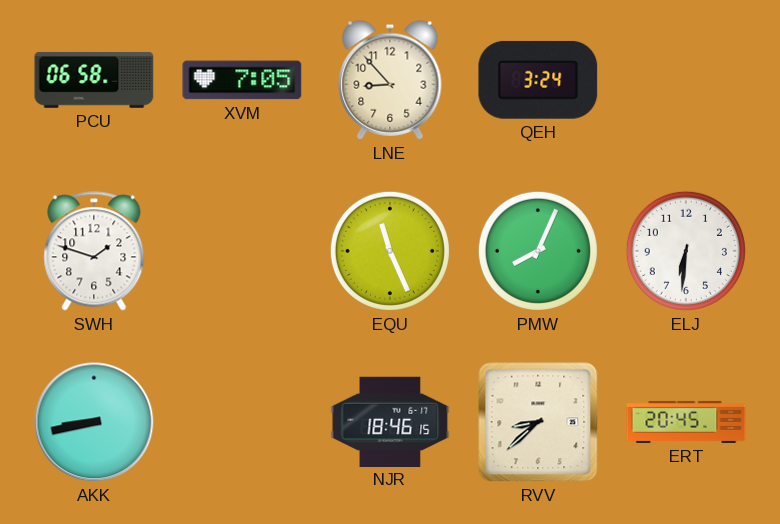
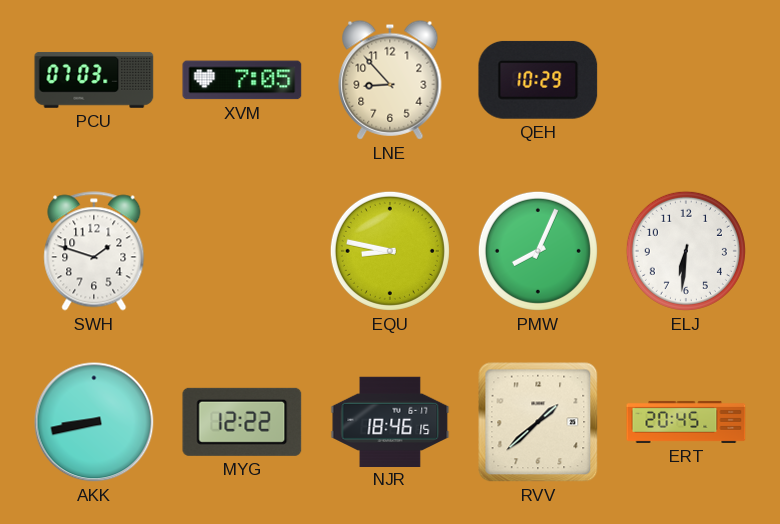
PCU: 06:58 -> 07:03
QEH: 3:24 -> 10:29
EQU: 11:26 -> 8:47
MYG: none -> 12:22
RVV: 8:38 -> 1:38
